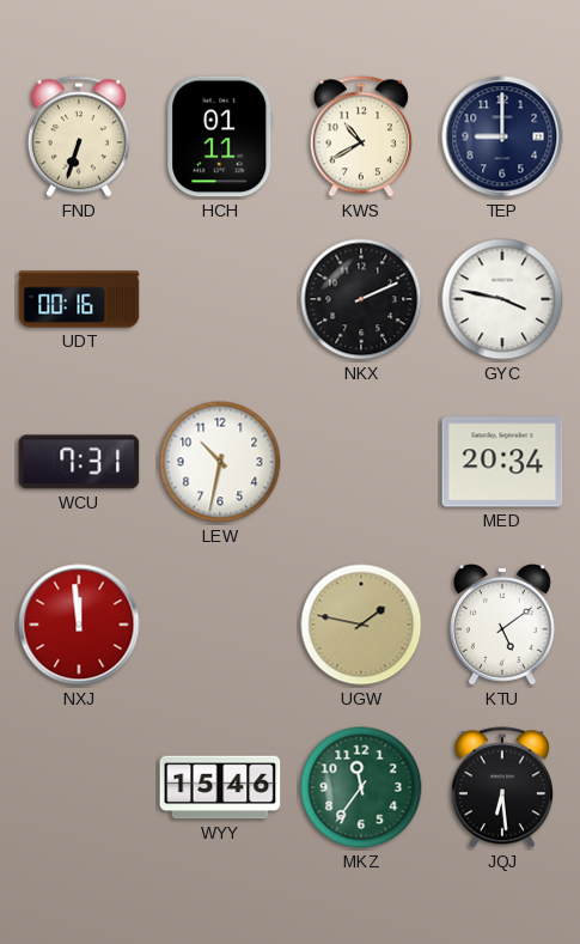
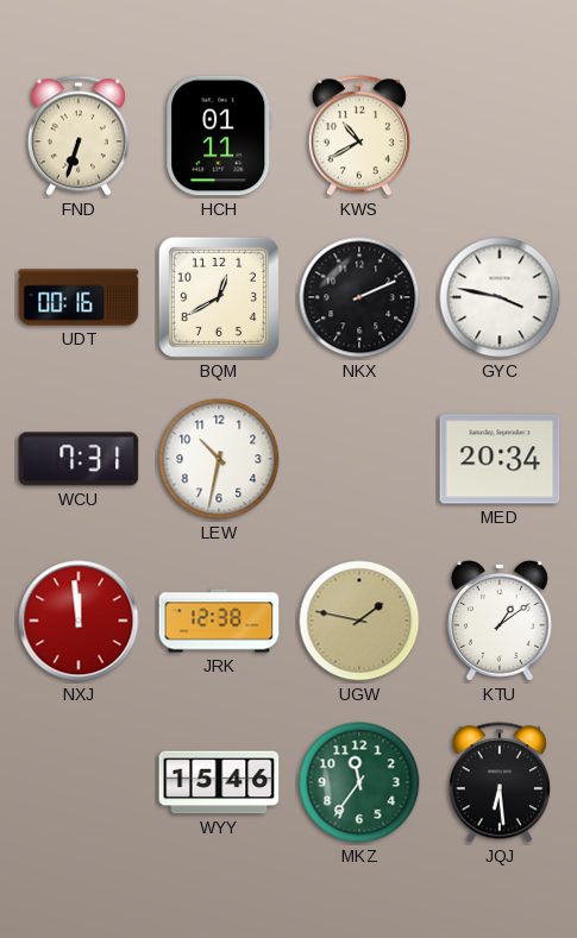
TEP: 9:00 -> none
BQM: none -> 12:40
JRK: none -> 12:38
KTU: 5:09 -> 1:09
